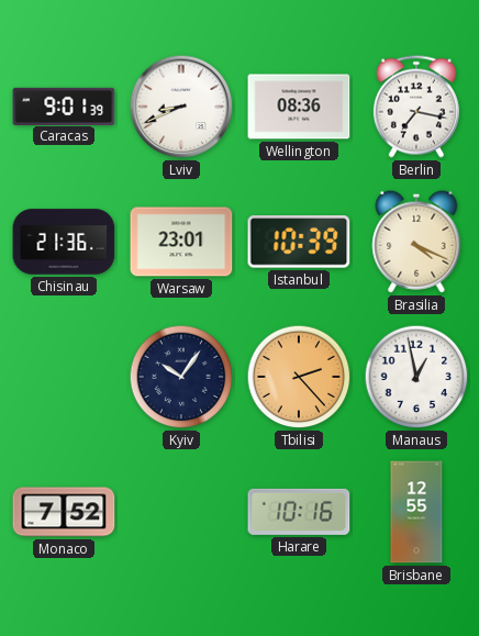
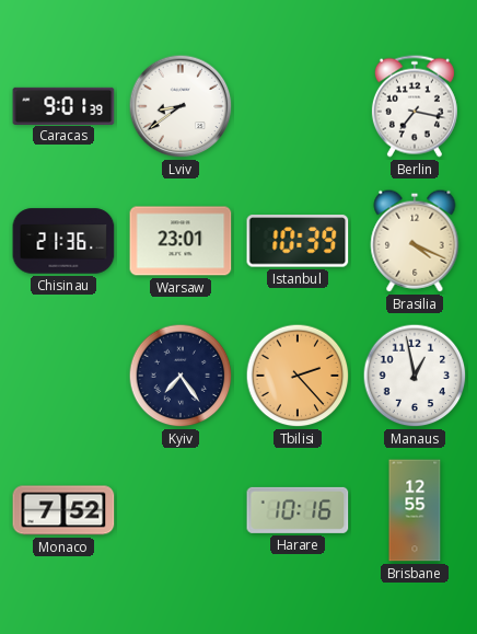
Lviv: 8:41 -> 8:39
Wellington: 08:36 -> none
Kyiv: 10:06 -> 7:24
